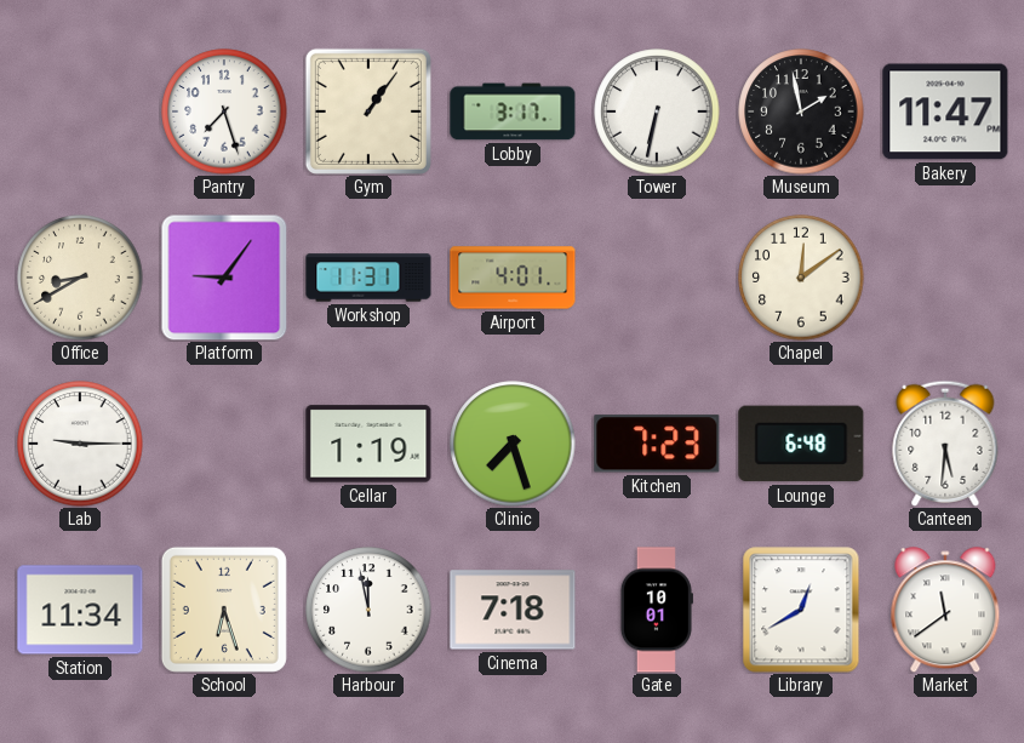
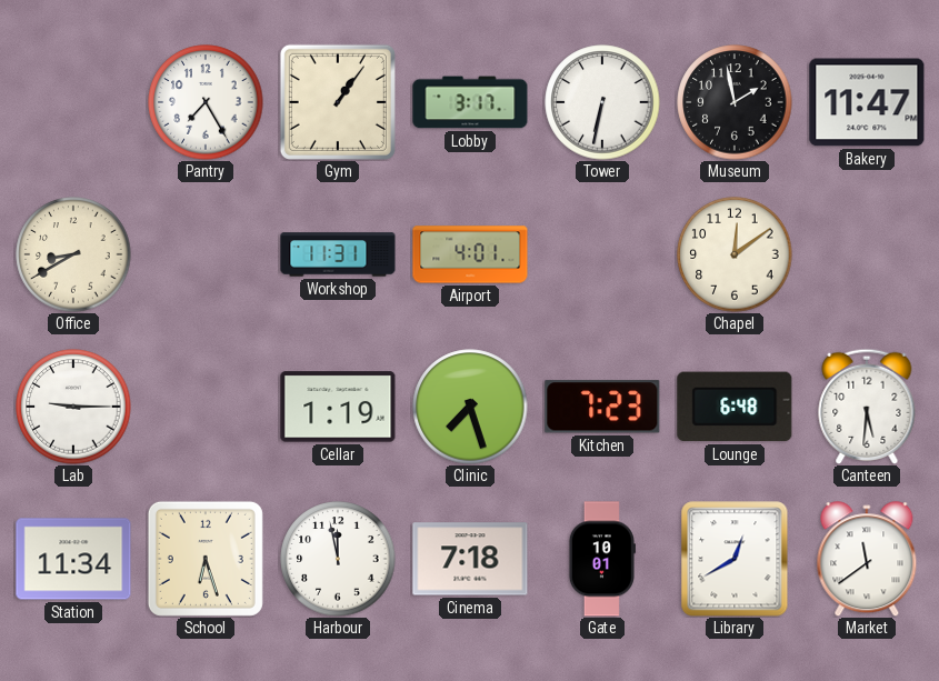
Pantry: 7:27 -> 7:25
Platform: 9:06 -> none
